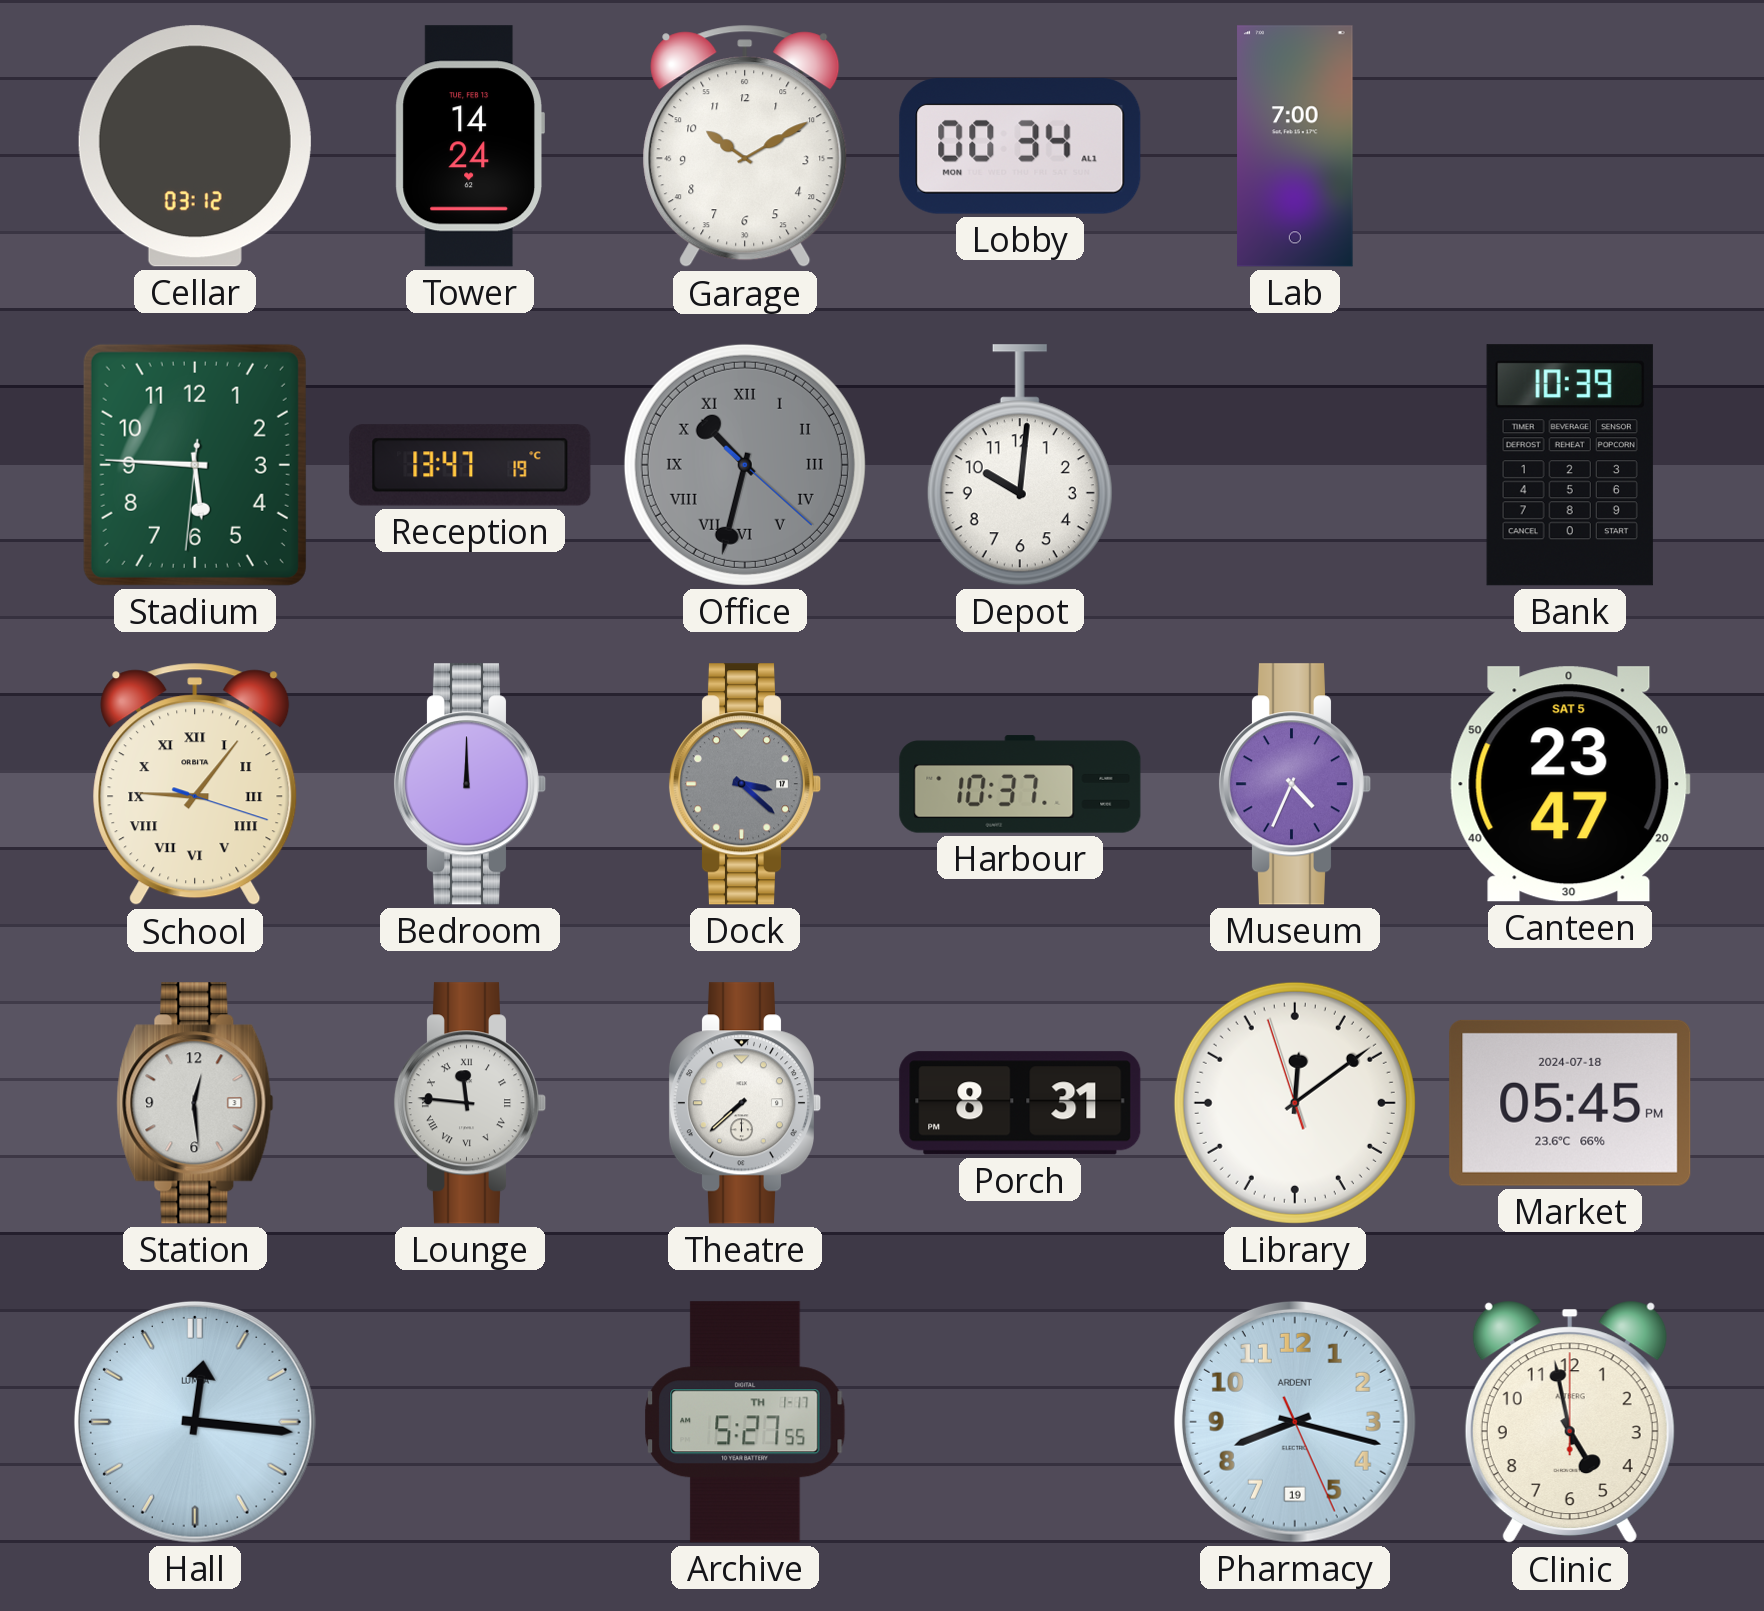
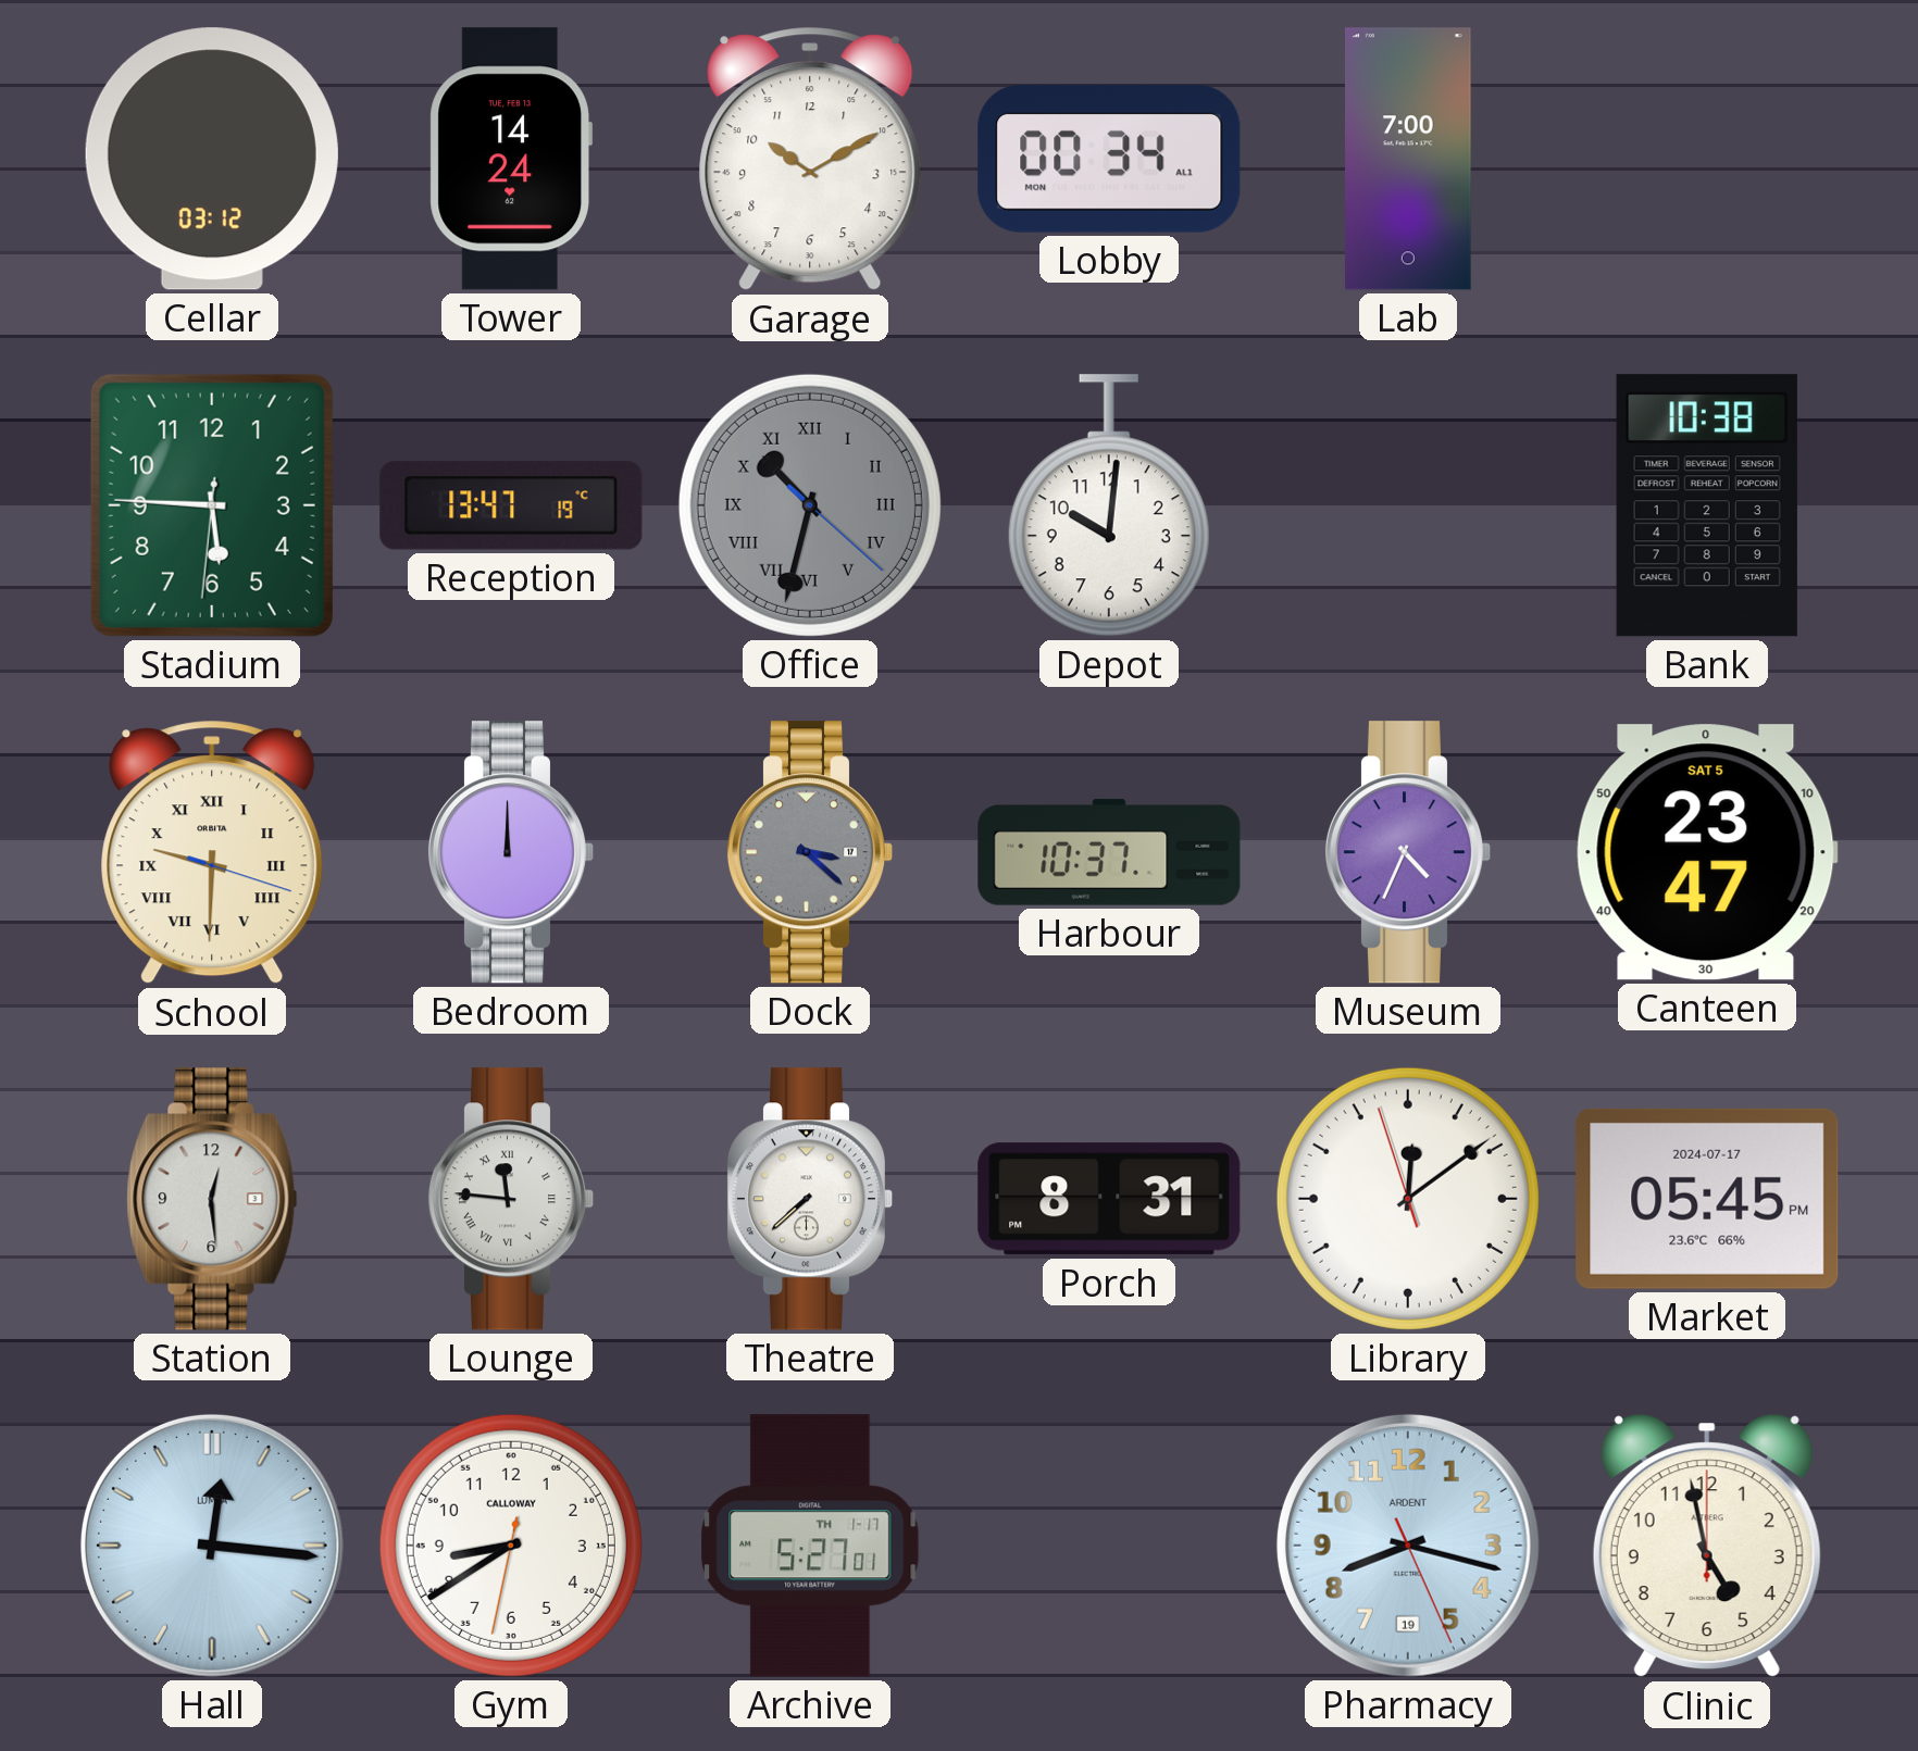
Bank: 10:39 -> 10:38
School: 9:06 -> 9:30
Market date: 2024-07-18 -> 2024-07-17
Gym: none -> 8:39
Archive: 5:27:55 -> 5:27:01
